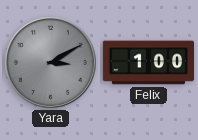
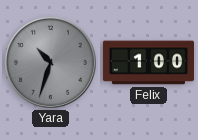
Yara: 3:10 -> 10:33
